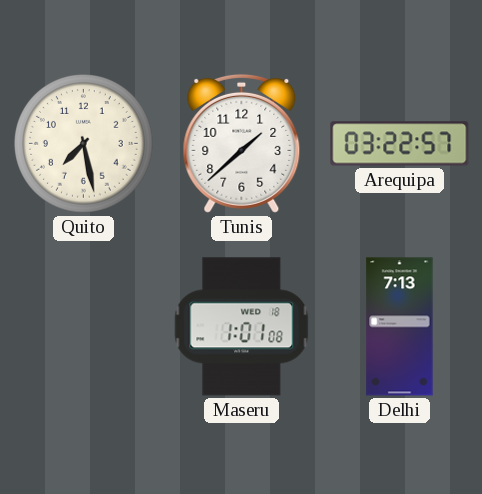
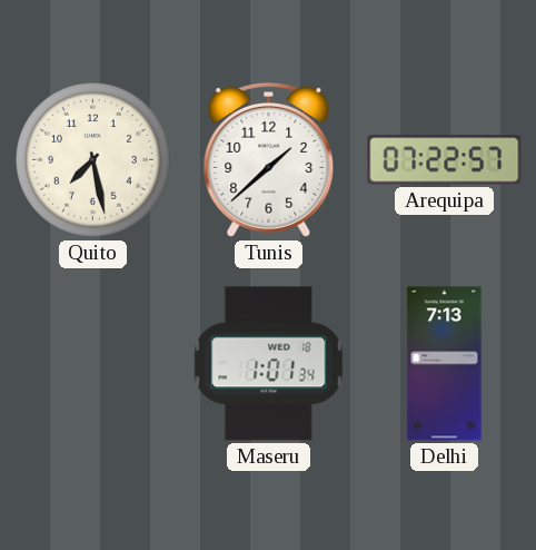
Arequipa: 03:22 -> 07:22
Maseru: 1:01:08 -> 1:01:34
